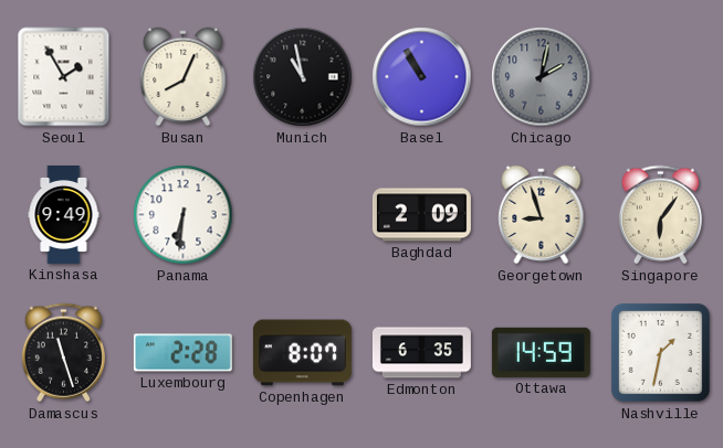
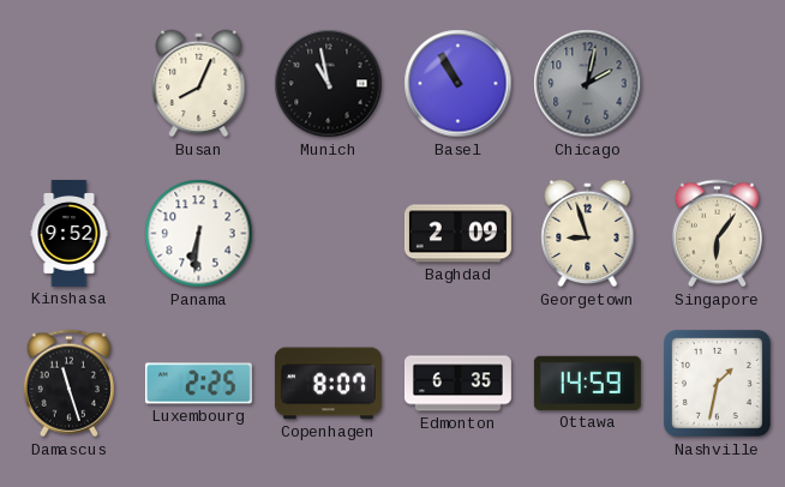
Seoul: 1:55 -> none
Kinshasa: 9:49 -> 9:52
Luxembourg: 2:28 -> 2:25
